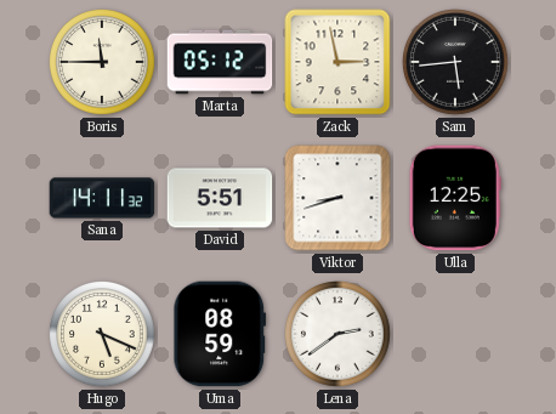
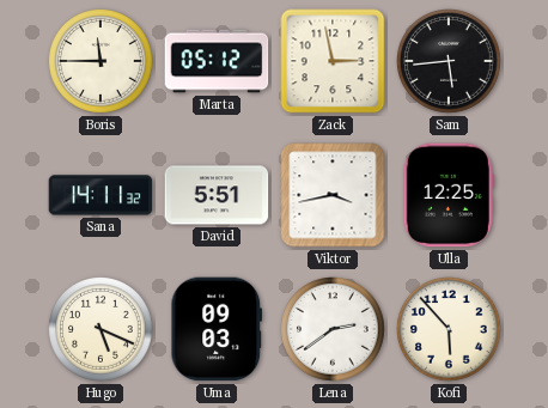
Viktor: 8:42 -> 3:43
Uma: 08:59 -> 09:03
Kofi: none -> 5:53
